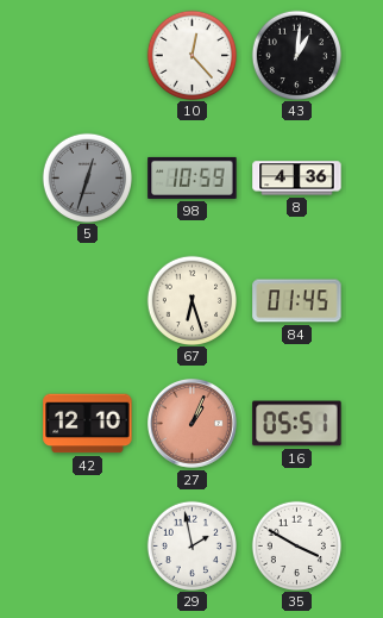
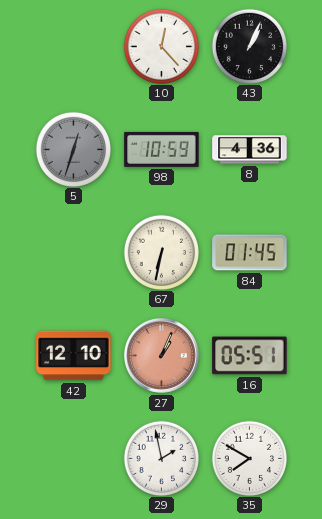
43: 1:01 -> 1:04
67: 6:27 -> 6:32
35: 3:50 -> 7:50
